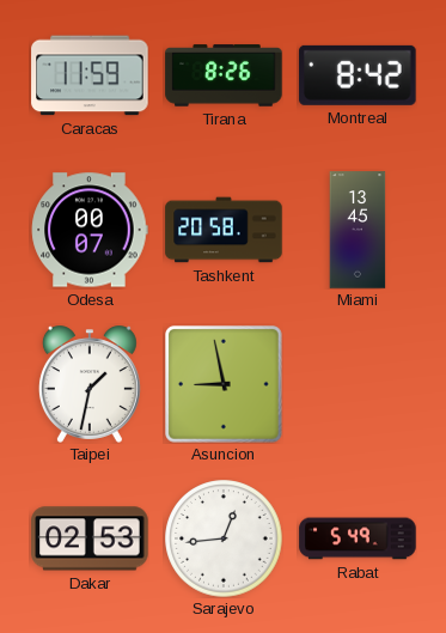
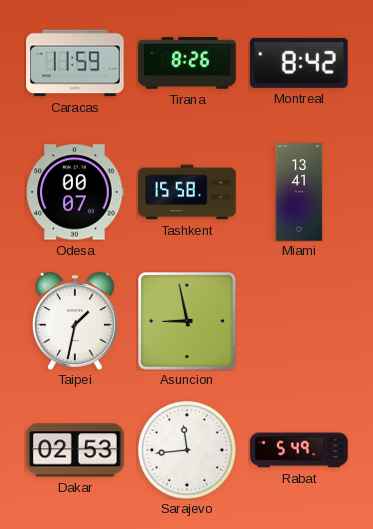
Tashkent: 20:58 -> 15:58
Miami: 13:45 -> 13:41
Sarajevo: 12:44 -> 11:44
